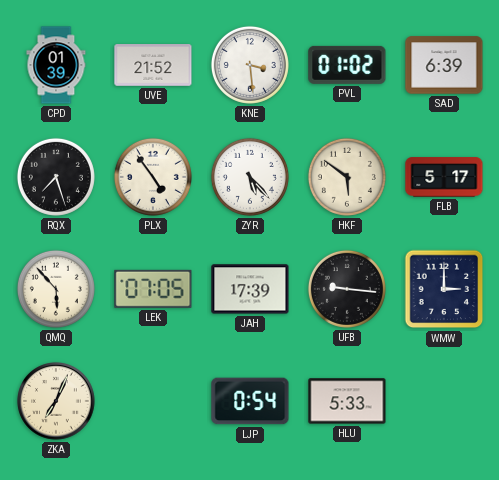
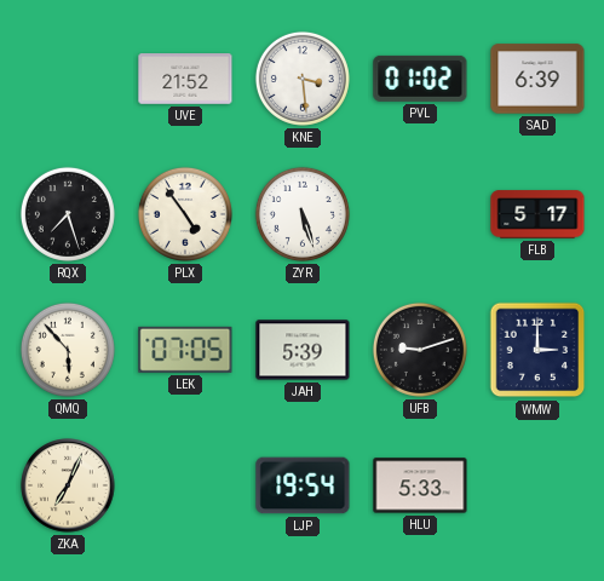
CPD: 01:39 -> none
ZYR: 5:23 -> 5:27
HKF: 5:51 -> none
JAH: 17:39 -> 5:39
UFB: 9:16 -> 9:12
LJP: 0:54 -> 19:54
